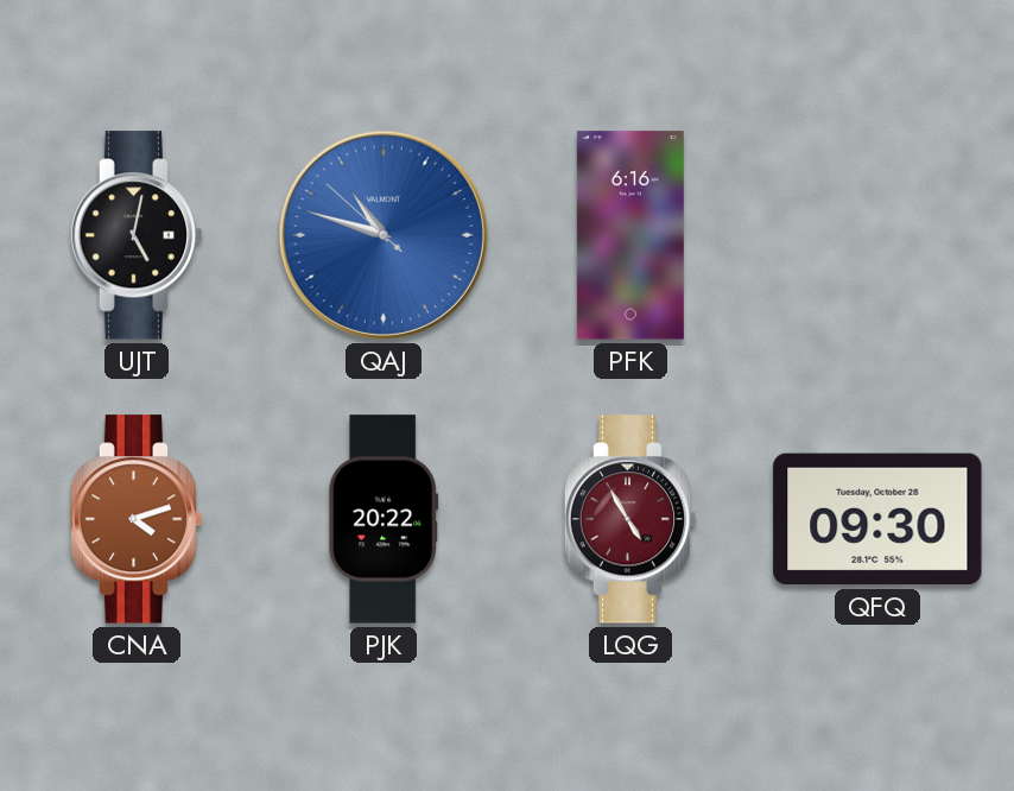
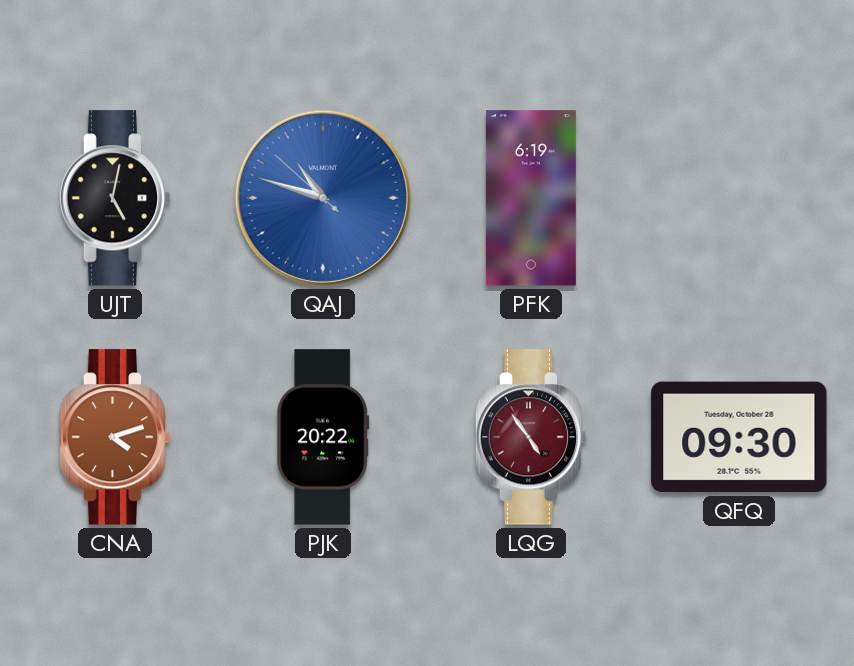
PFK: 6:16 -> 6:19
LQG: 4:55 -> 4:54
